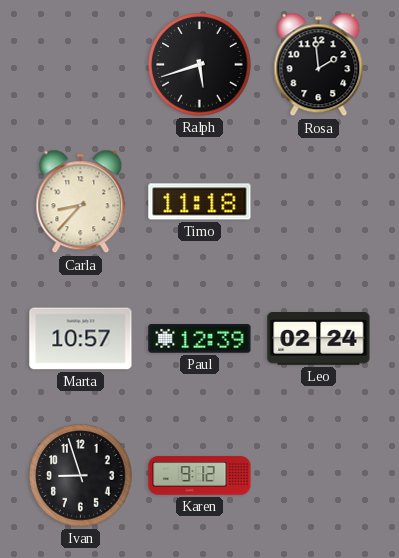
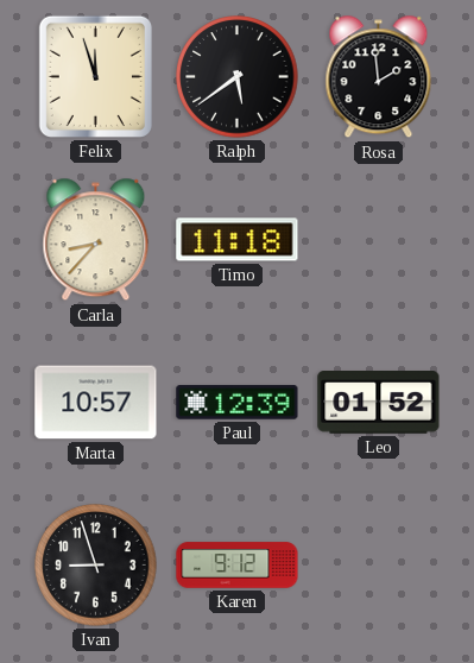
Felix: none -> 11:57
Ralph: 5:42 -> 5:39
Leo: 02:24 -> 01:52
